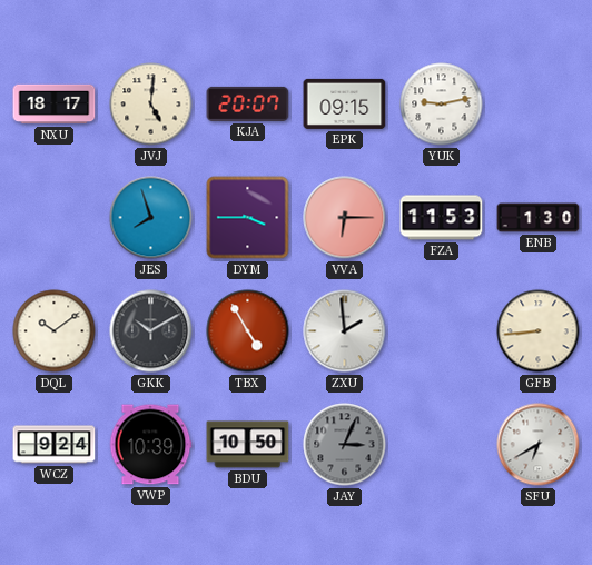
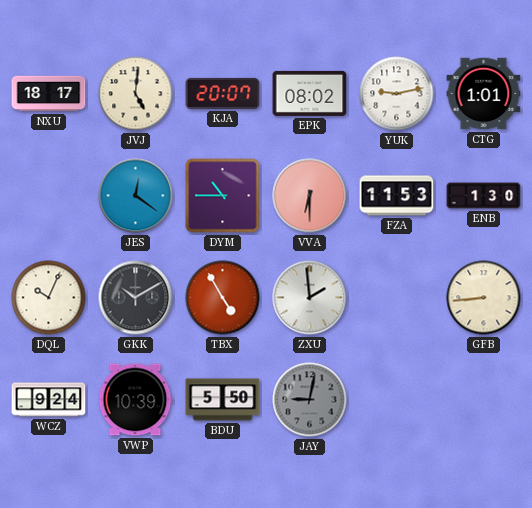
EPK: 09:15 -> 08:02
CTG: none -> 1:01
JES: 7:57 -> 12:21
DYM: 3:45 -> 10:45
VVA: 6:15 -> 6:30
DQL: 10:09 -> 10:04
BDU: 10:50 -> 5:50
JAY: 3:04 -> 9:02
SFU: 6:40 -> none
